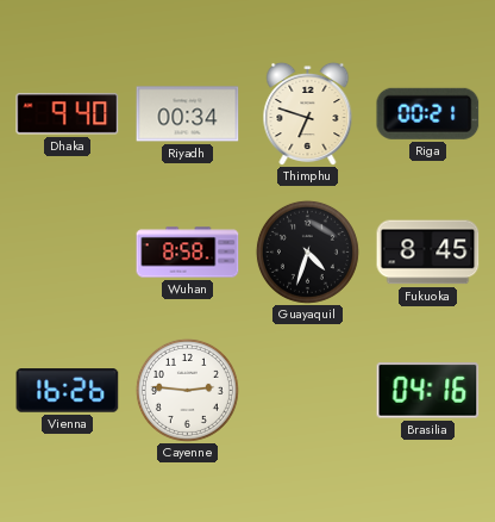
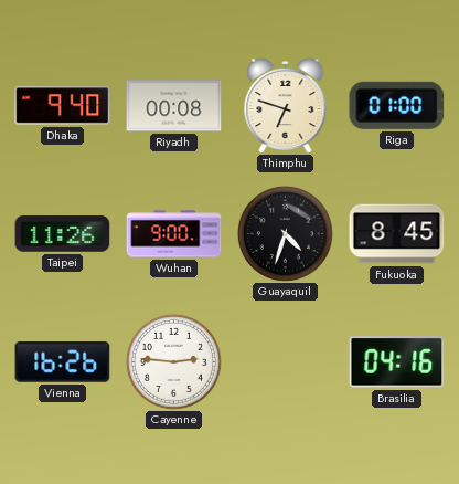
Riyadh: 00:34 -> 00:08
Riga: 00:21 -> 01:00
Taipei: none -> 11:26
Wuhan: 8:58 -> 9:00
